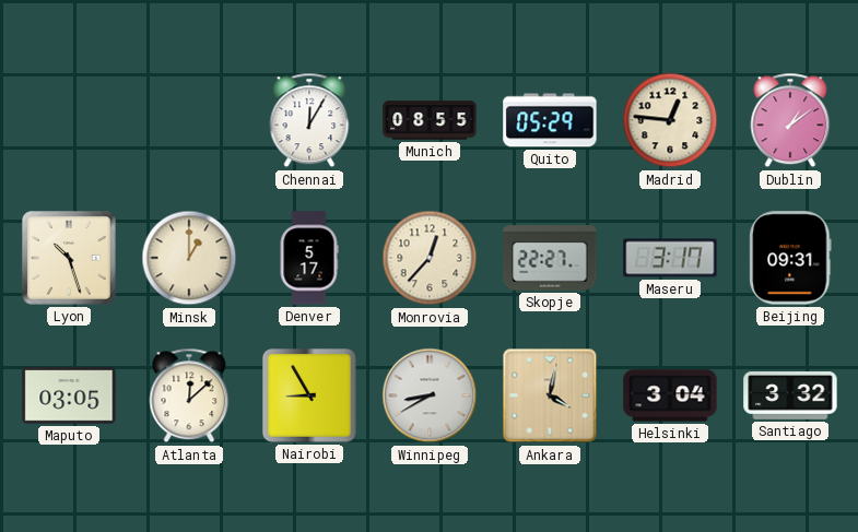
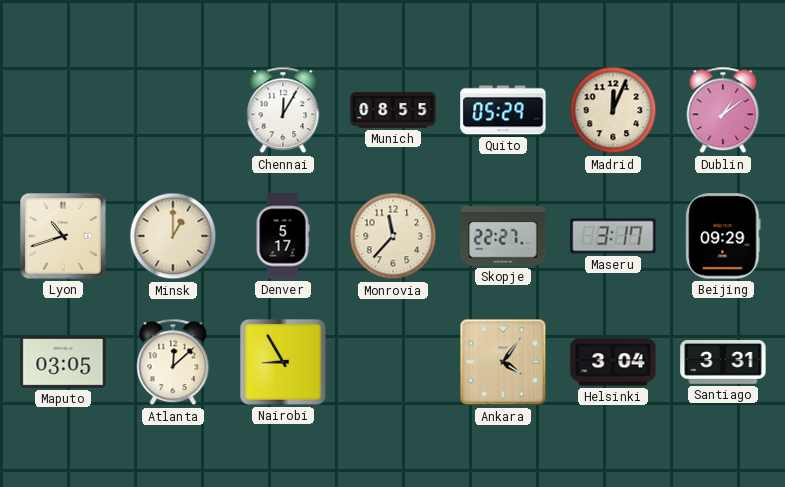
Madrid: 12:46 -> 12:04
Lyon: 10:27 -> 10:42
Monrovia: 12:37 -> 11:37
Beijing: 09:31 -> 09:29
Winnipeg: 8:40 -> none
Ankara: 4:02 -> 4:06
Santiago: 3:32 -> 3:31
